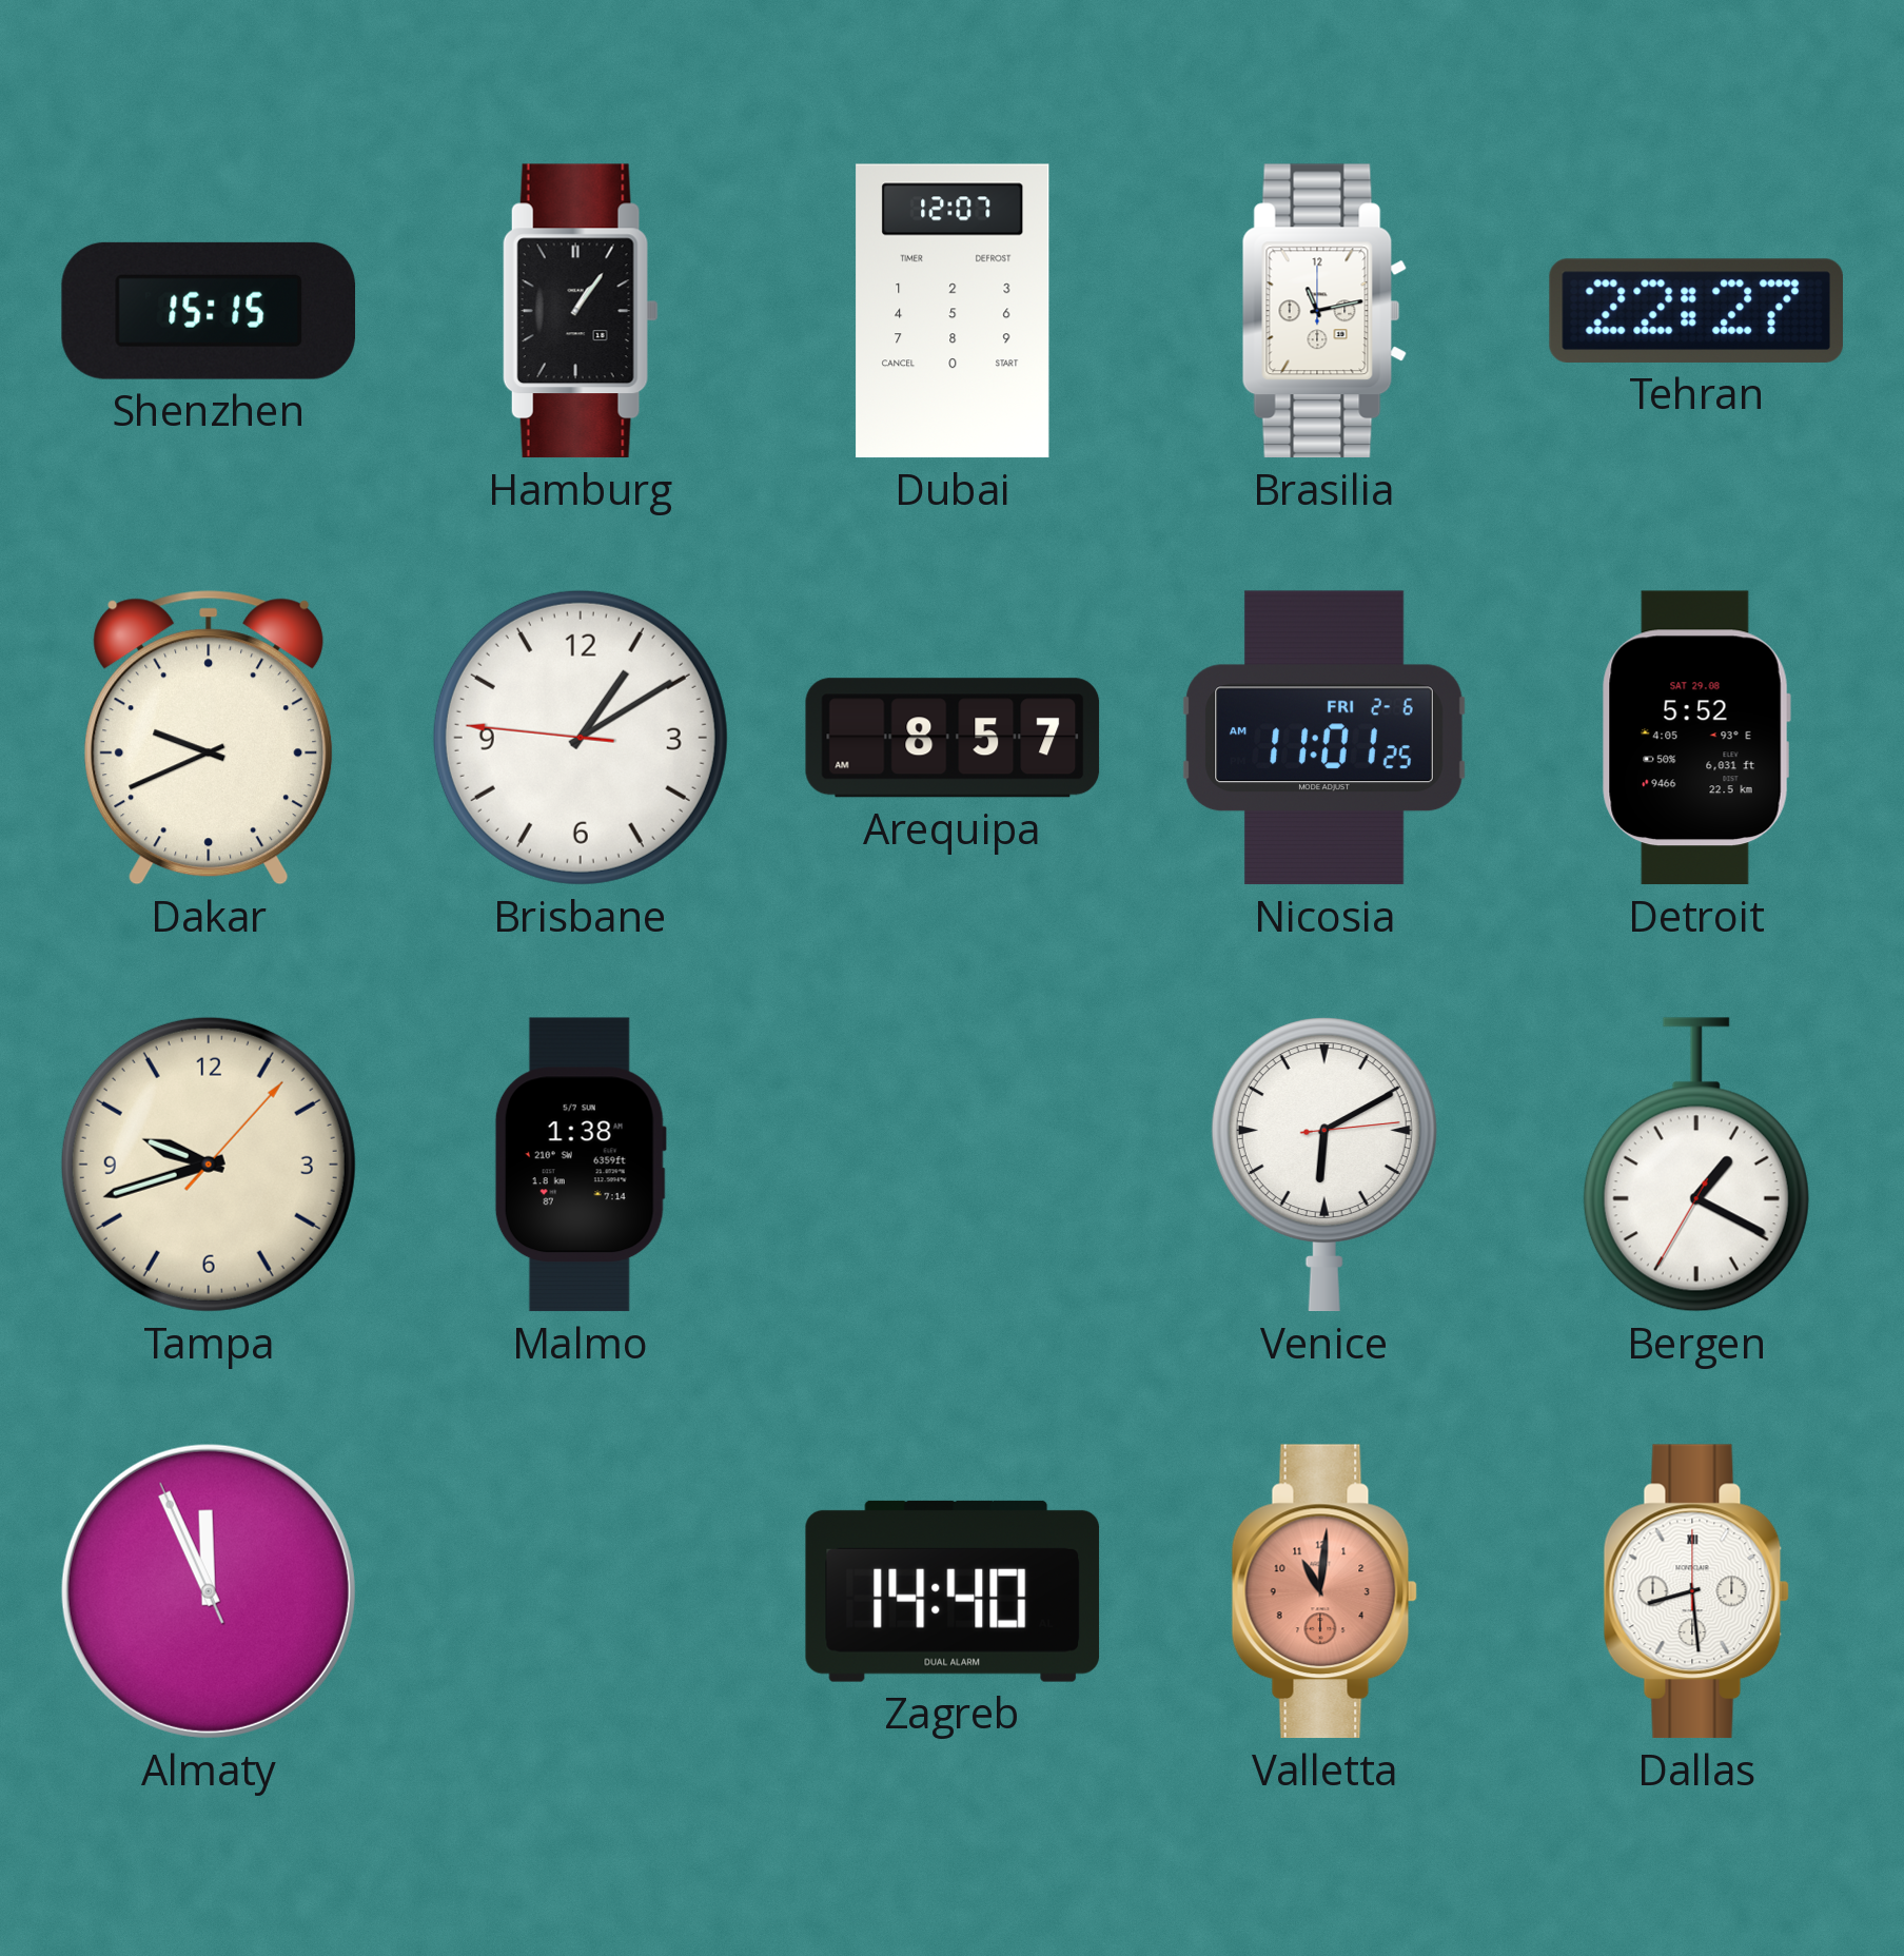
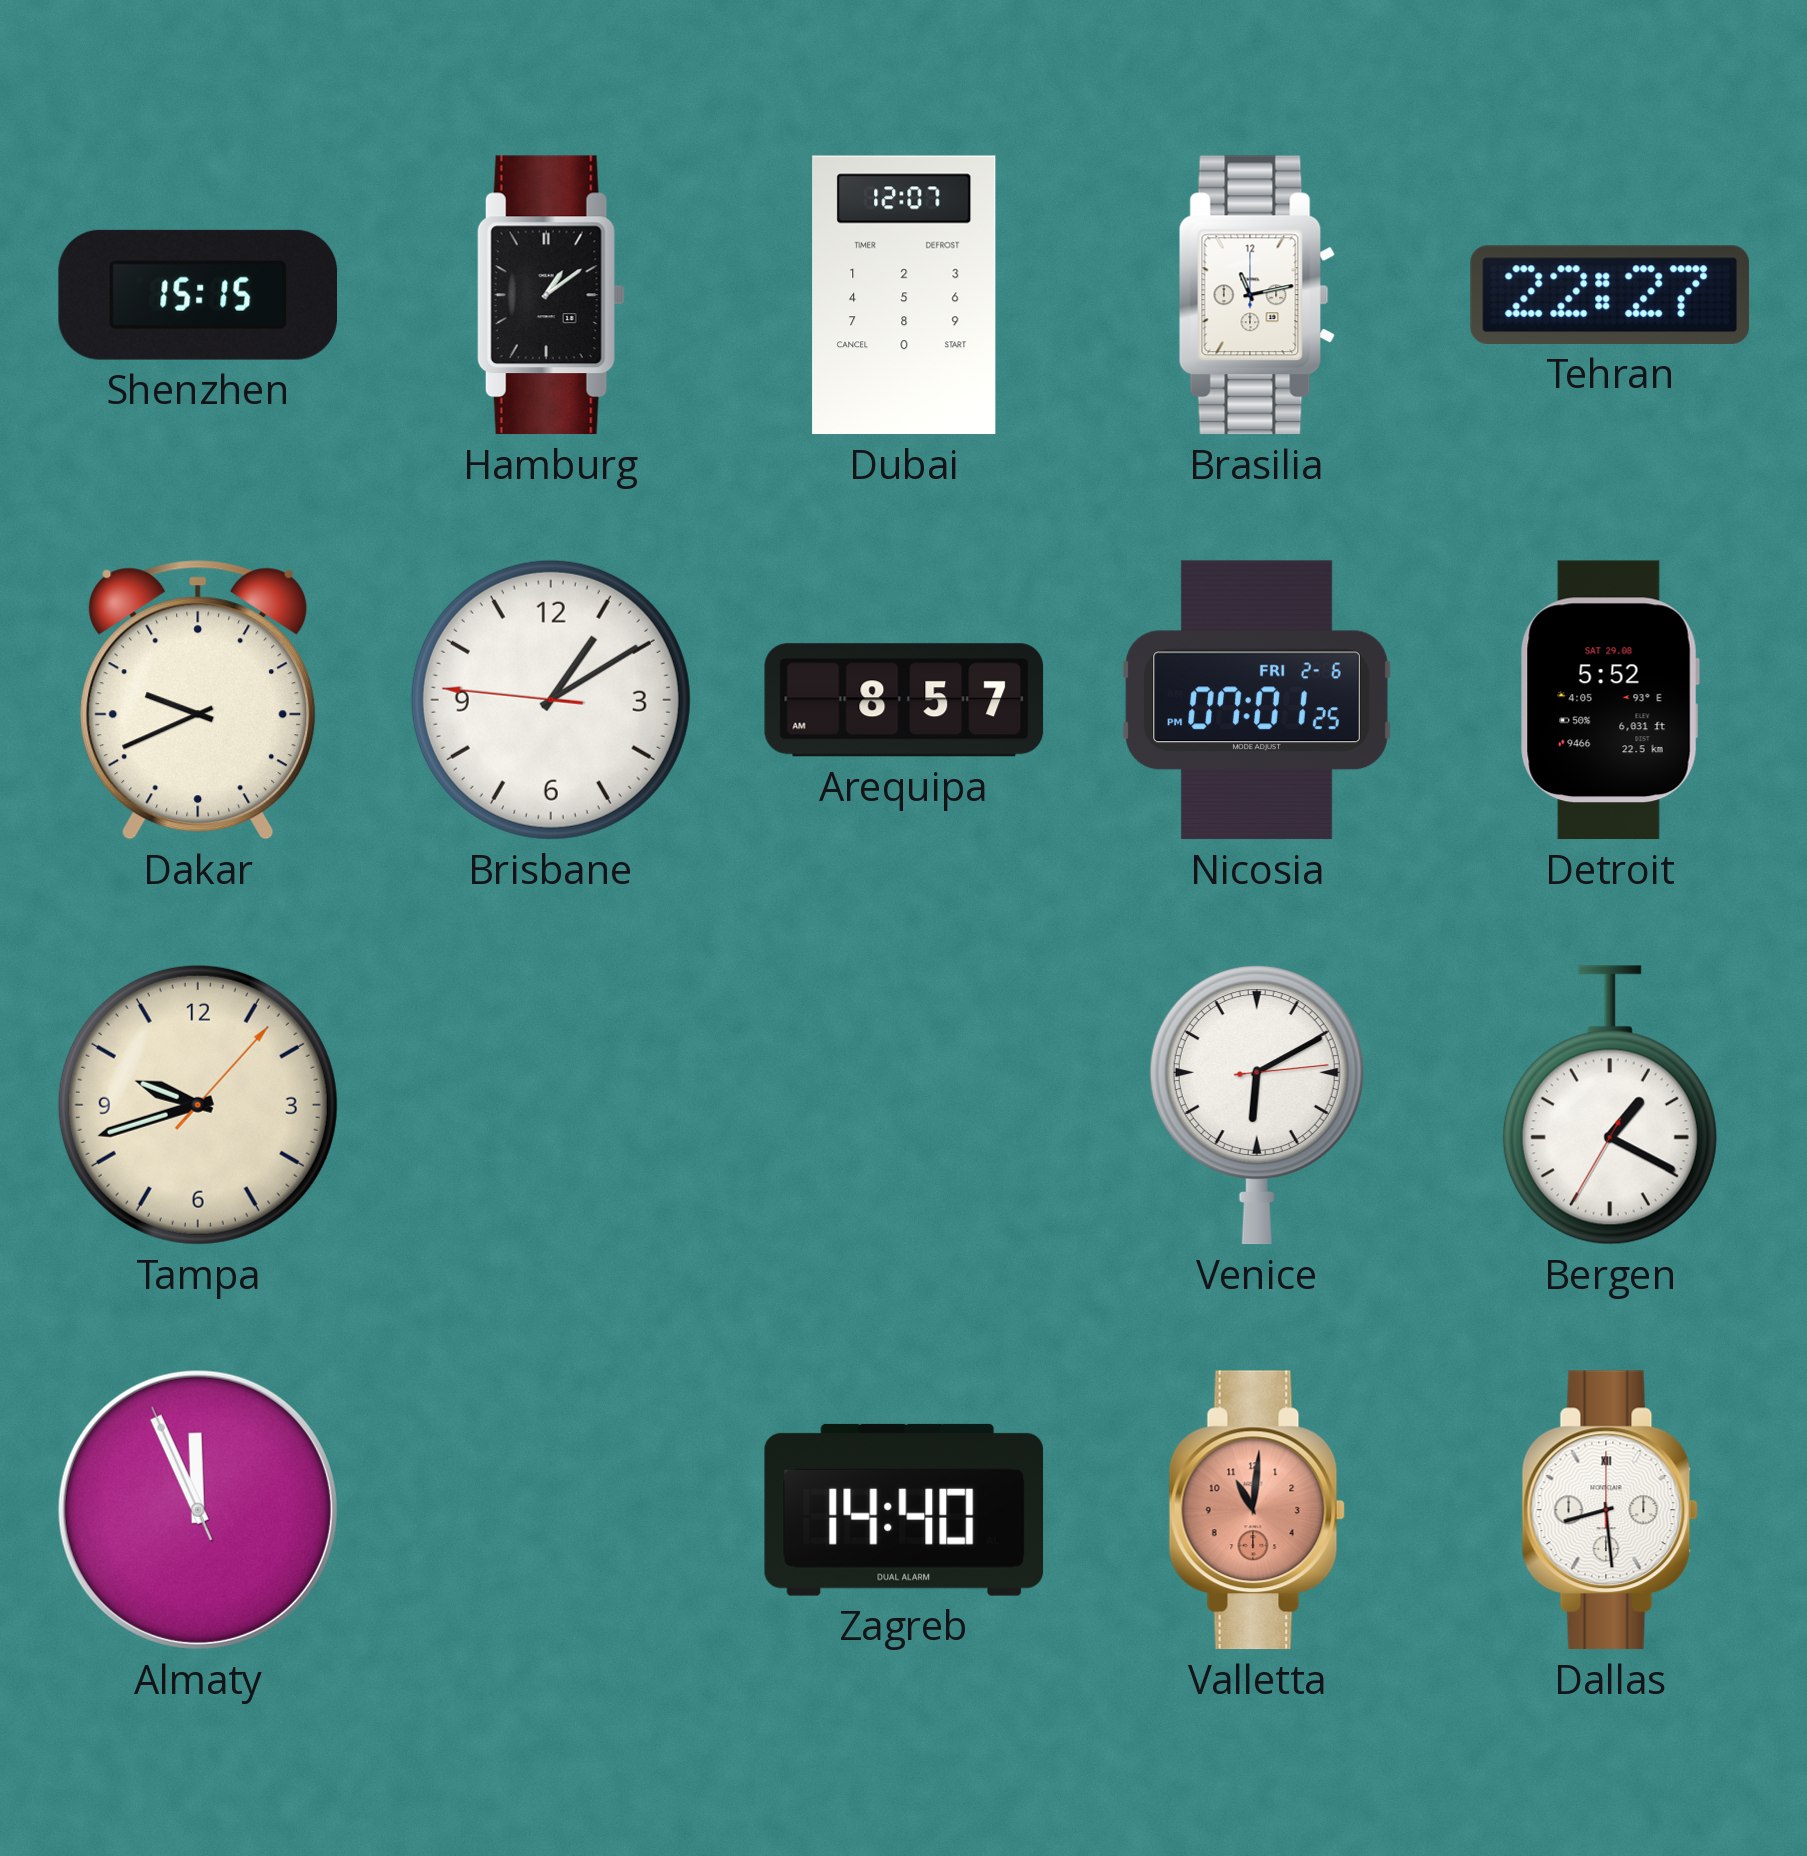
Hamburg: 1:06 -> 1:09
Nicosia: 11:01 -> 07:01
Malmo: 1:38 -> none
